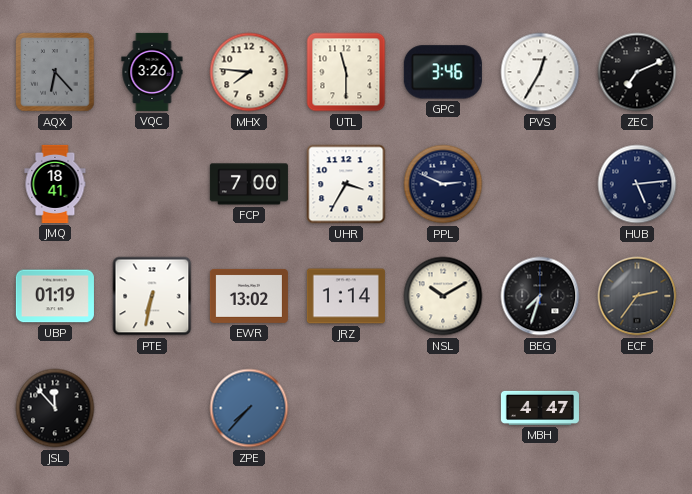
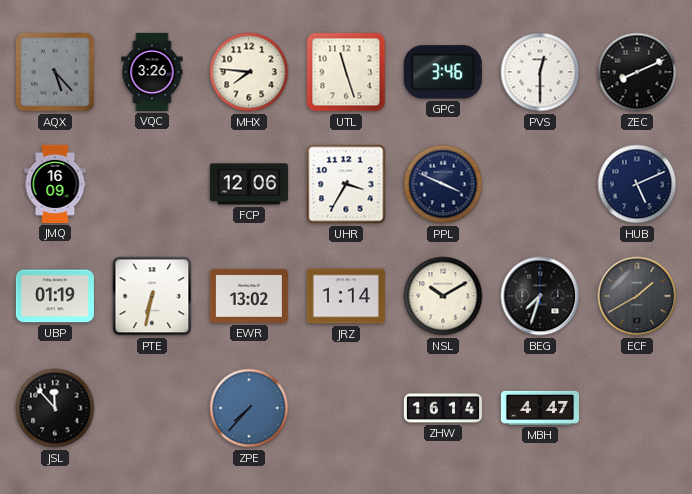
AQX: 6:23 -> 5:23
UTL: 11:30 -> 11:27
PVS: 12:35 -> 12:30
ZEC: 7:11 -> 8:11
JMQ: 18:41 -> 16:09
FCP: 7:00 -> 12:06
PPL: 2:49 -> 3:49
HUB: 5:14 -> 5:11
ECF: 2:36 -> 1:40
ZHW: none -> 16:14
